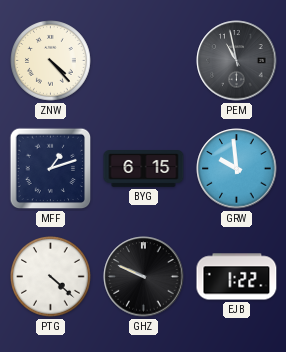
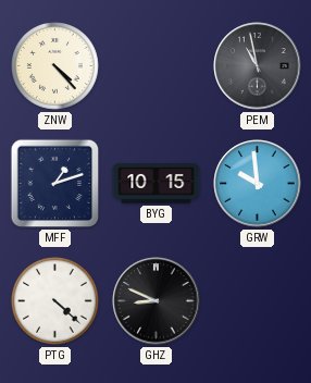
BYG: 6:15 -> 10:15
GHZ: 9:49 -> 8:49
EJB: 1:22 -> none
